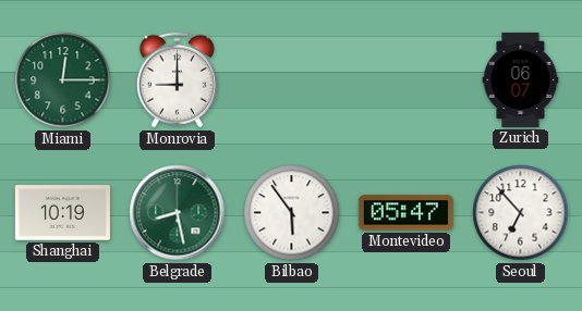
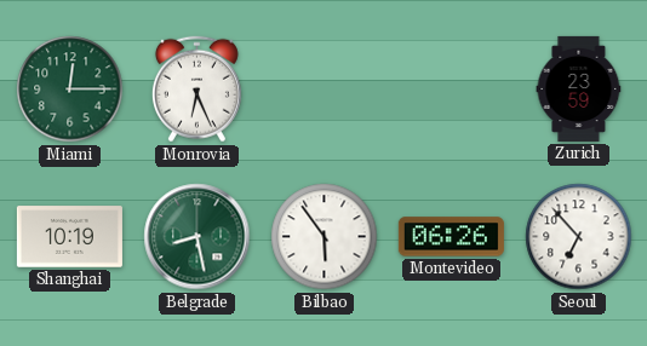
Monrovia: 9:00 -> 6:26
Zurich: 06:07 -> 23:59
Montevideo: 05:47 -> 06:26
